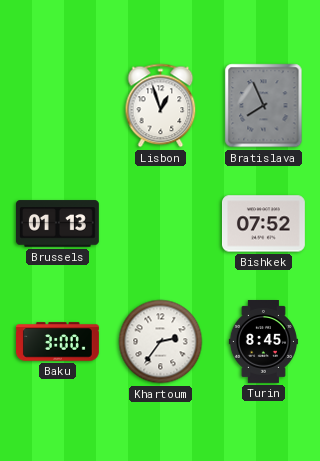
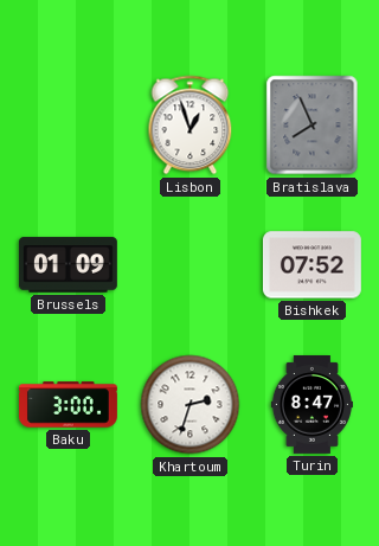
Brussels: 01:13 -> 01:09
Khartoum: 2:36 -> 2:33
Turin: 8:45 -> 8:47
